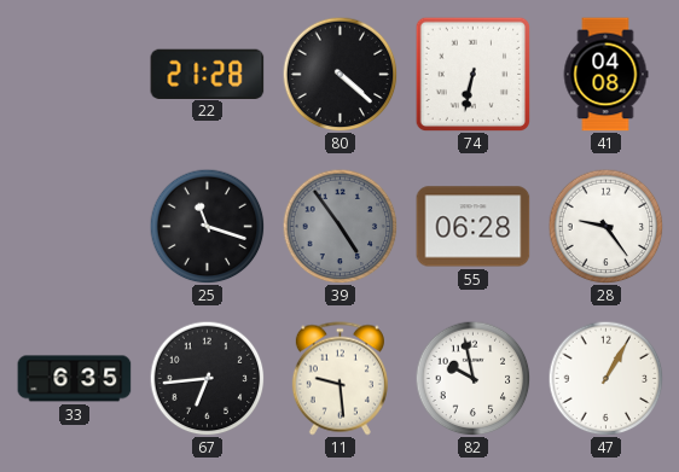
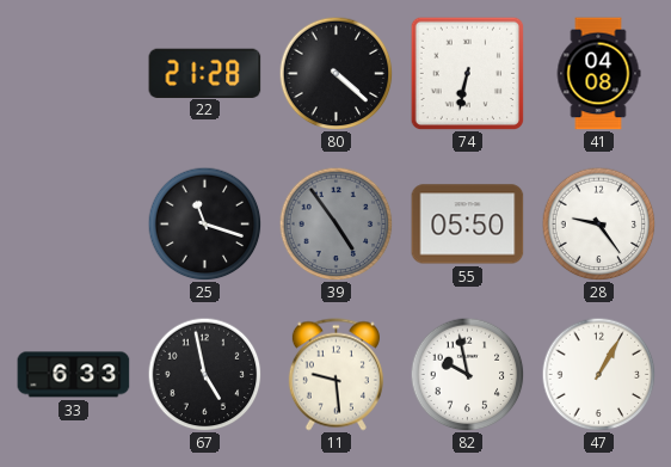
55: 06:28 -> 05:50
33: 6:35 -> 6:33
67: 6:44 -> 4:58
